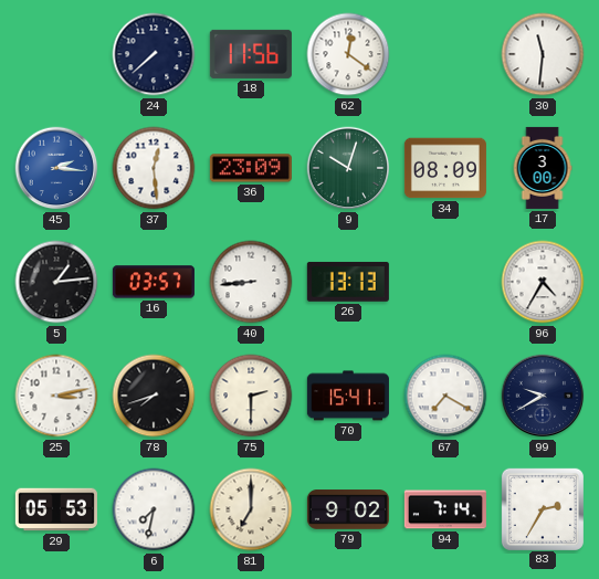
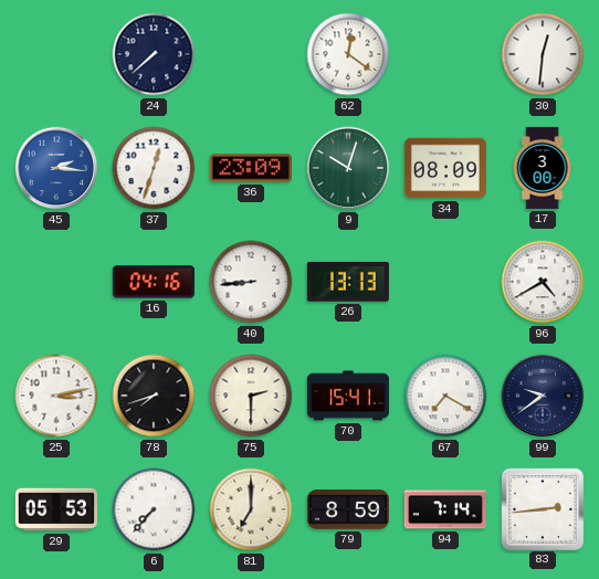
18: 11:56 -> none
30: 11:31 -> 12:31
37: 12:29 -> 12:33
5: 1:14 -> none
16: 03:57 -> 04:16
96: 4:35 -> 4:40
99: 9:40 -> 9:39
6: 7:32 -> 7:37
79: 9:02 -> 8:59
83: 2:35 -> 2:44
